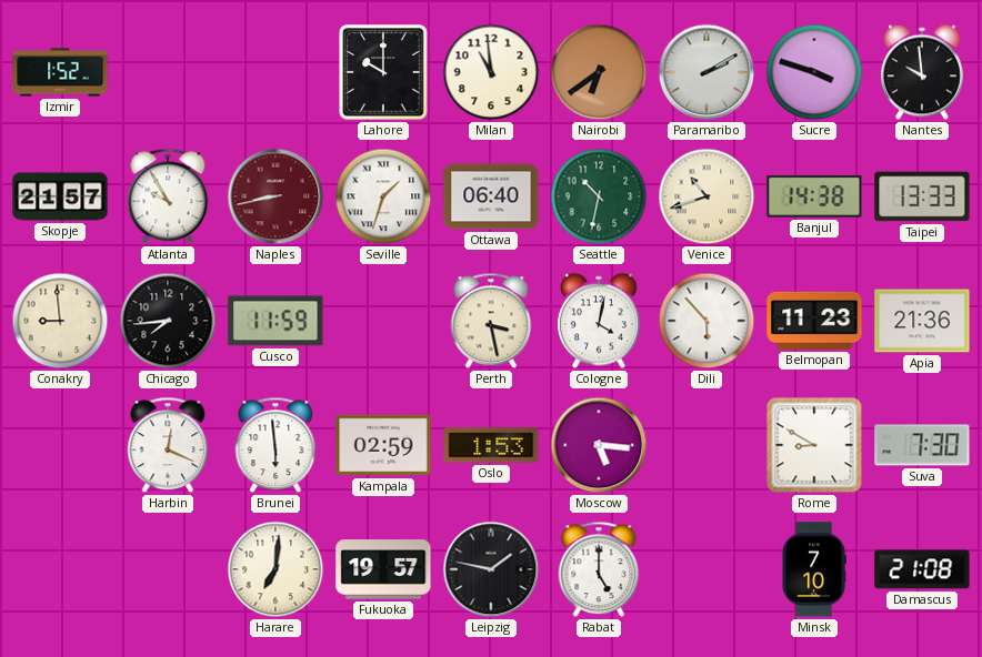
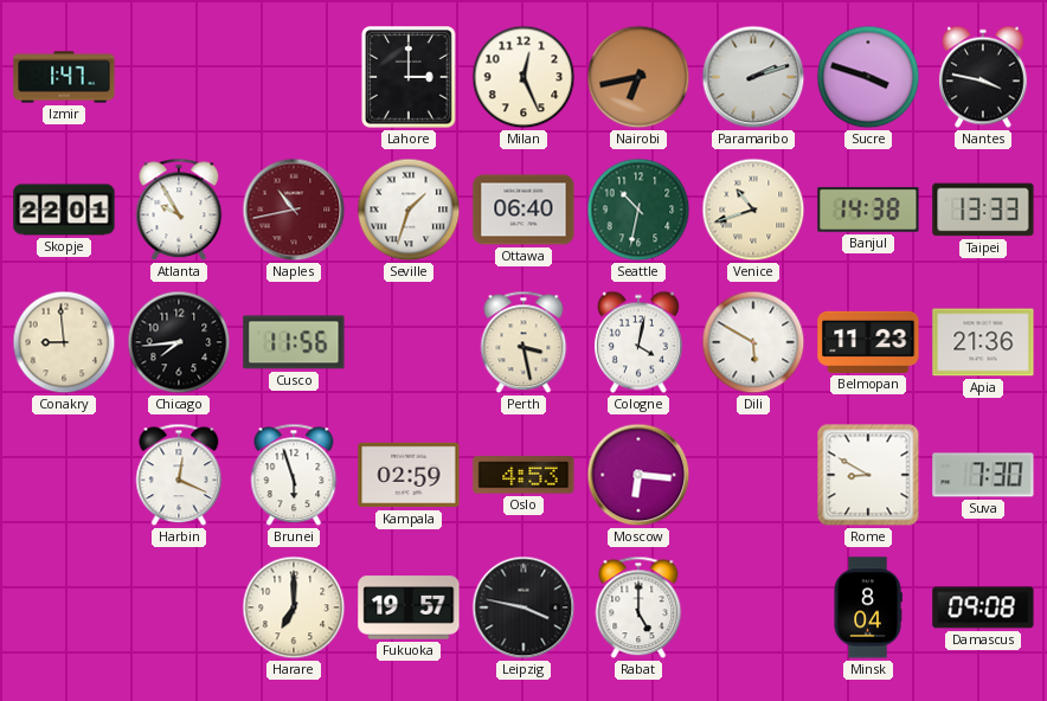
Izmir: 1:52 -> 1:47
Lahore: 10:00 -> 3:00
Milan: 10:59 -> 12:26
Nairobi: 6:39 -> 6:43
Paramaribo: 2:10 -> 2:12
Nantes: 9:59 -> 3:47
Skopje: 21:57 -> 22:01
Naples: 8:43 -> 10:43
Cusco: 11:59 -> 11:56
Dili: 5:53 -> 5:50
Brunei: 5:59 -> 5:57
Oslo: 1:53 -> 4:53
Moscow: 5:16 -> 6:16
Harare: 7:01 -> 7:00
Leipzig: 1:47 -> 3:47
Minsk: 7:10 -> 8:04
Damascus: 21:08 -> 09:08
